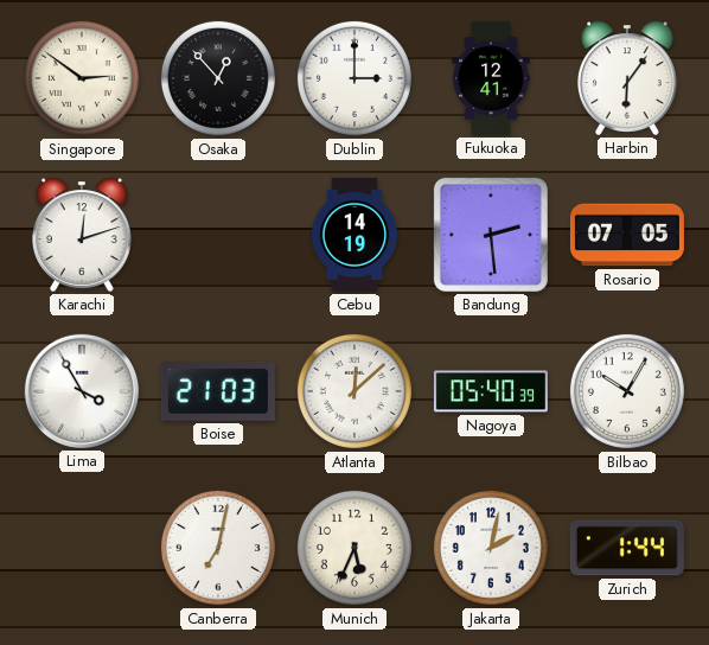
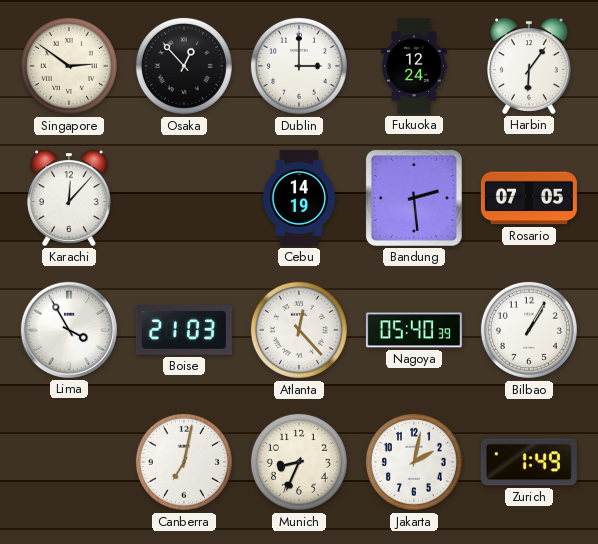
Fukuoka: 12:41 -> 12:24
Karachi: 12:12 -> 12:07
Atlanta: 12:08 -> 12:23
Bilbao: 10:05 -> 1:05
Munich: 5:34 -> 8:34
Zurich: 1:44 -> 1:49
